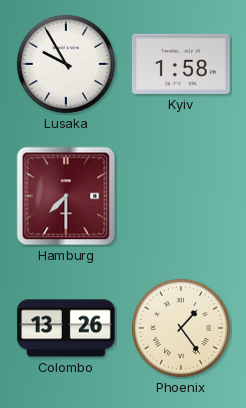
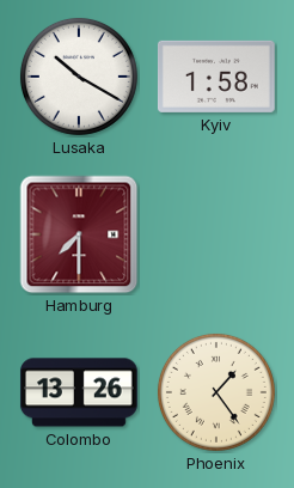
Lusaka: 9:55 -> 10:20
